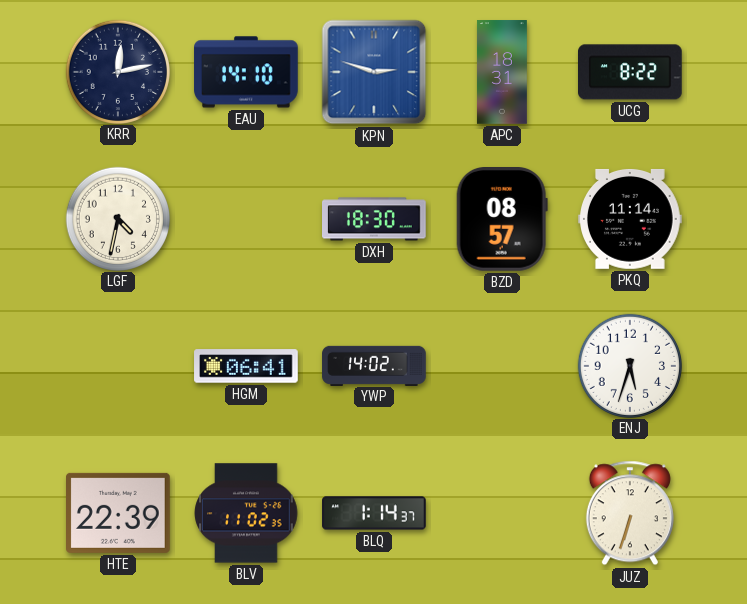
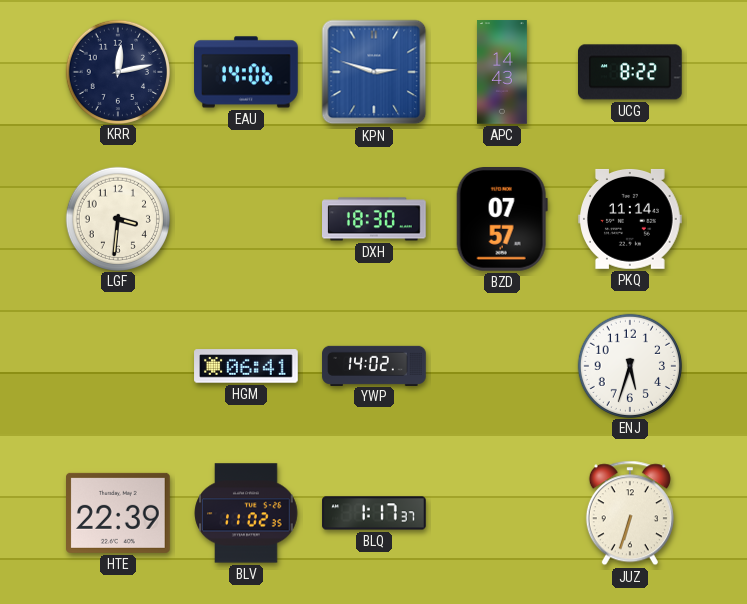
EAU: 14:10 -> 14:06
APC: 18:31 -> 14:43
LGF: 4:32 -> 3:31
BZD: 08:57 -> 07:57
BLQ: 1:14 -> 1:17
